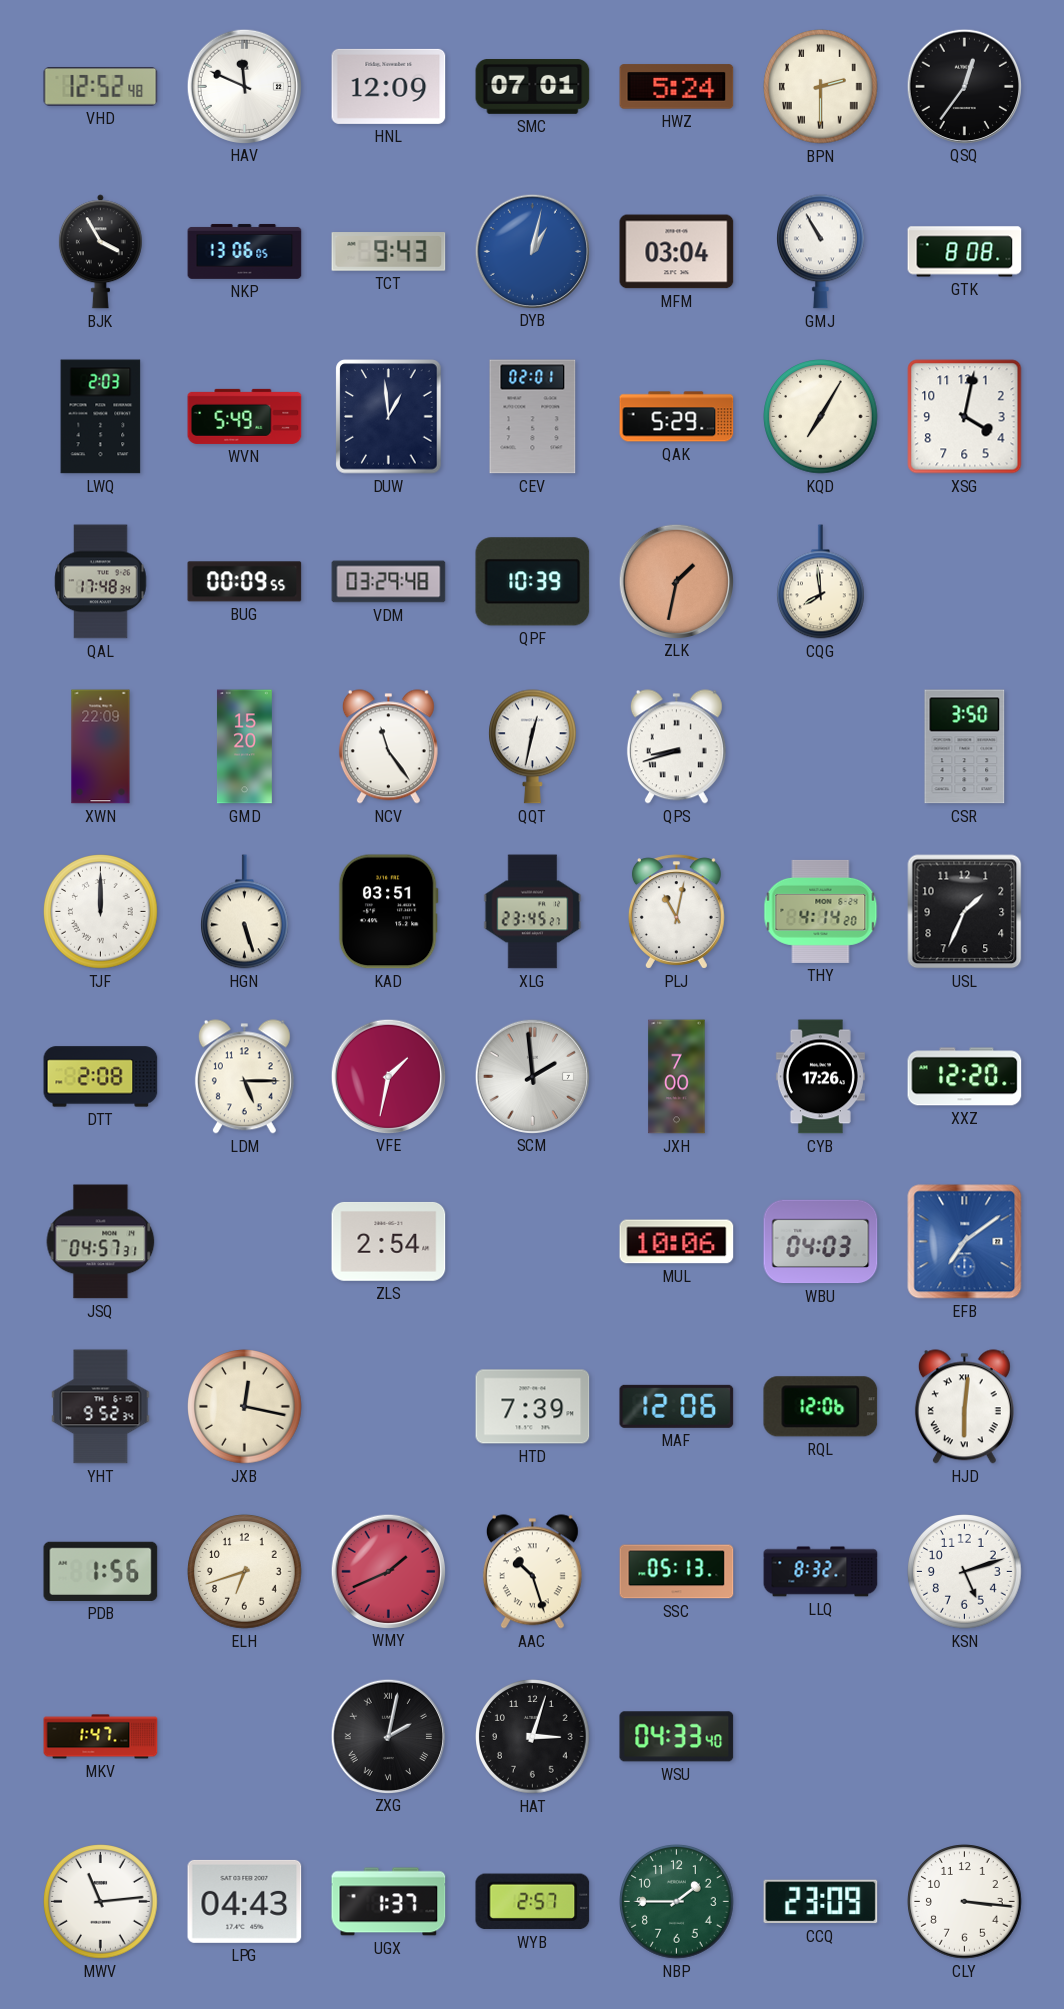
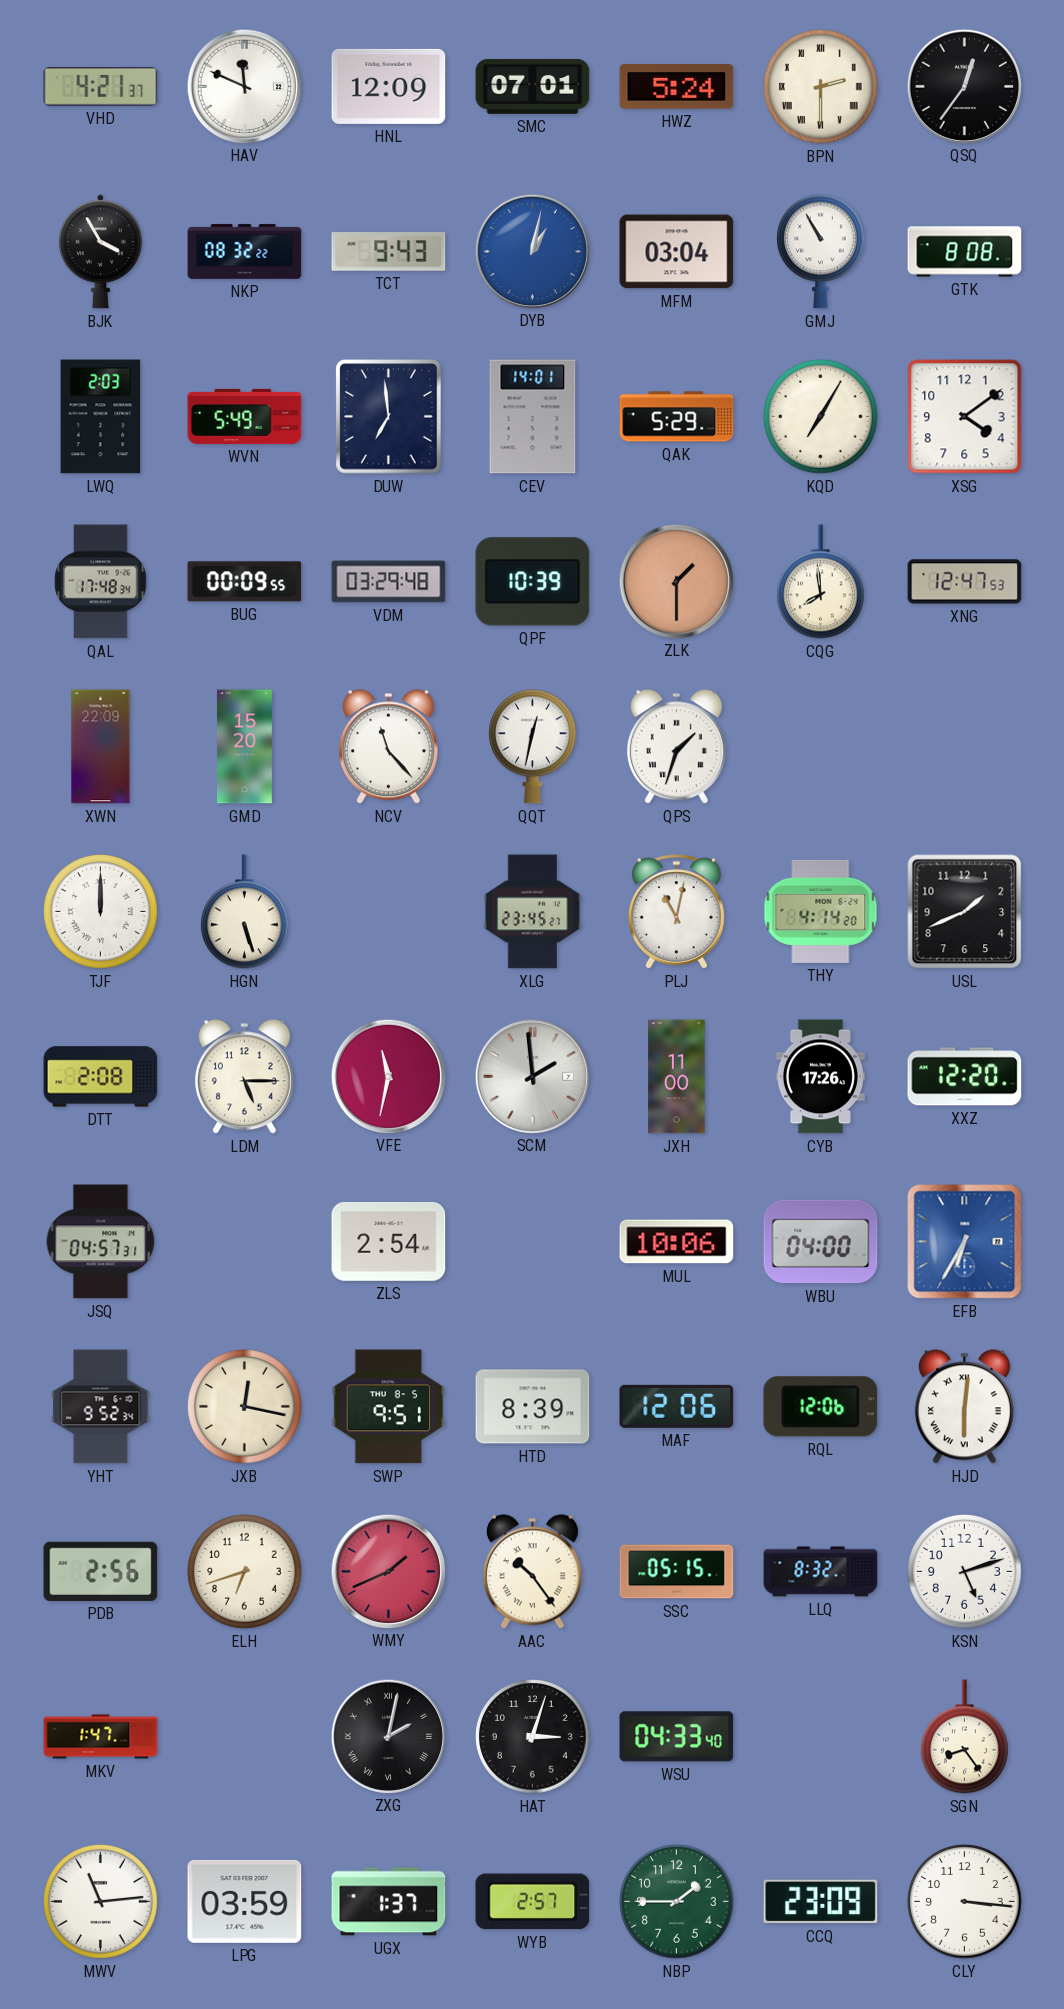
VHD: 12:52 -> 4:21
NKP: 13:06 -> 08:32
DUW: 12:59 -> 6:59
CEV: 02:01 -> 14:01
XSG: 4:02 -> 4:09
ZLK: 1:32 -> 1:30
XNG: none -> 12:47
NCV: 11:24 -> 11:23
QPS: 8:42 -> 1:33
CSR: 3:50 -> none
KAD: 03:51 -> none
USL: 1:34 -> 1:41
VFE: 1:32 -> 11:32
JXH: 7:00 -> 11:00
WBU: 04:03 -> 04:00
EFB: 7:09 -> 6:35
SWP: none -> 9:51
HTD: 7:39 -> 8:39
PDB: 1:56 -> 2:56
AAC: 10:27 -> 10:24
SSC: 05:13 -> 05:15
SGN: none -> 8:24
LPG: 04:43 -> 03:59
